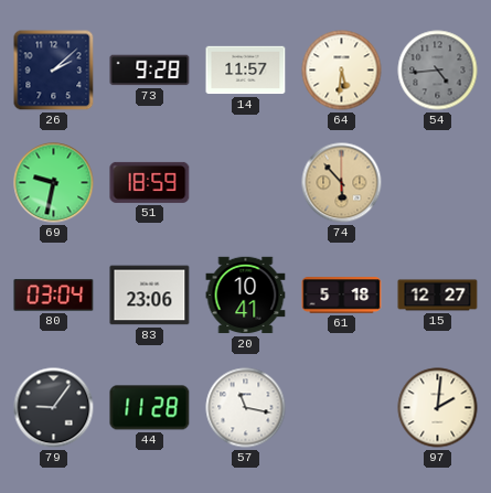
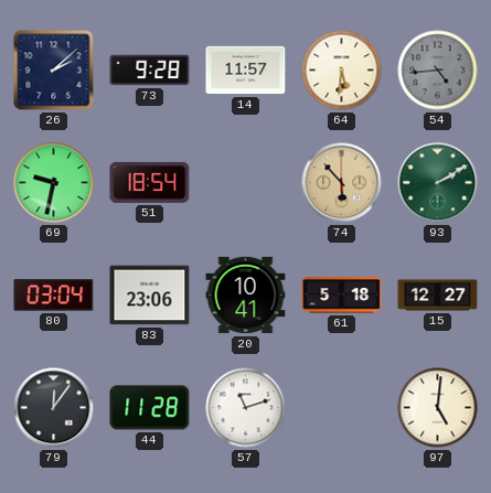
51: 18:59 -> 18:54
93: none -> 2:10
79: 9:06 -> 12:06
57: 11:17 -> 11:12
97: 2:01 -> 5:01
